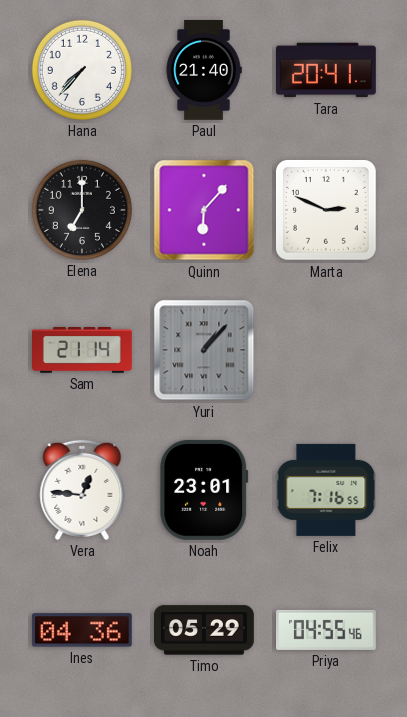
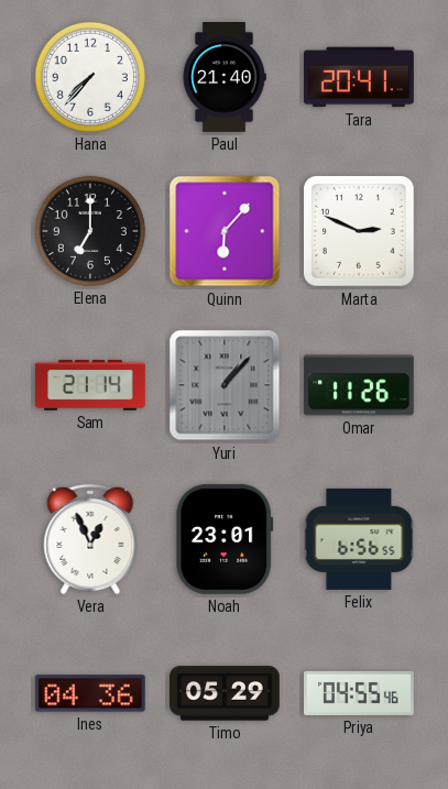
Omar: none -> 11:26
Vera: 12:46 -> 12:56
Felix: 7:16 -> 6:56
